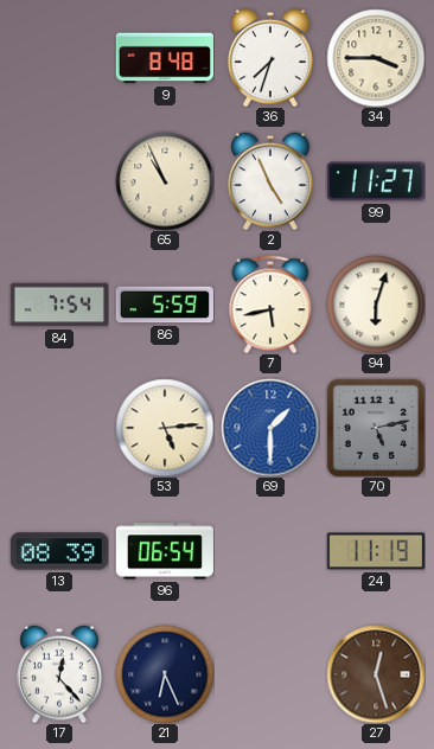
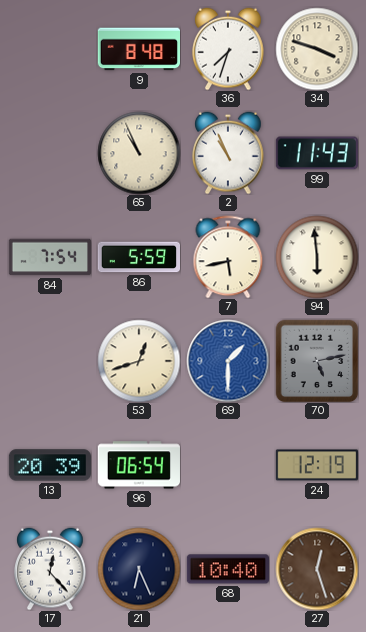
34: 3:45 -> 3:48
2: 4:56 -> 10:56
99: 11:27 -> 11:43
94: 6:03 -> 5:59
53: 5:14 -> 12:42
13: 08:39 -> 20:39
24: 11:19 -> 12:19
68: none -> 10:40
